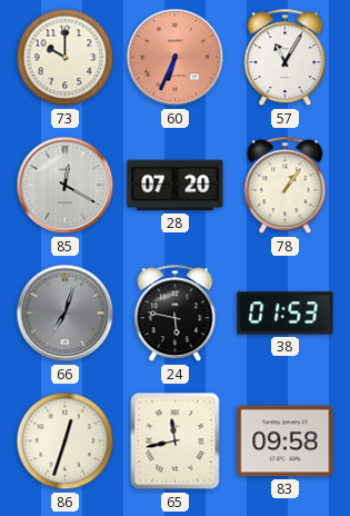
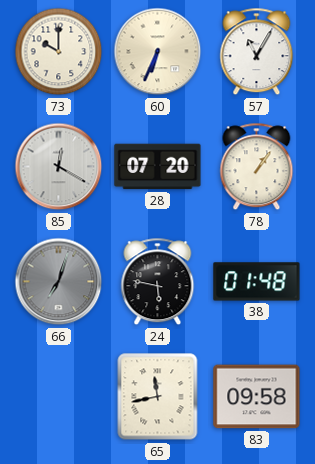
60 dial: salmon -> cream
38: 01:53 -> 01:48
86: 12:33 -> none
